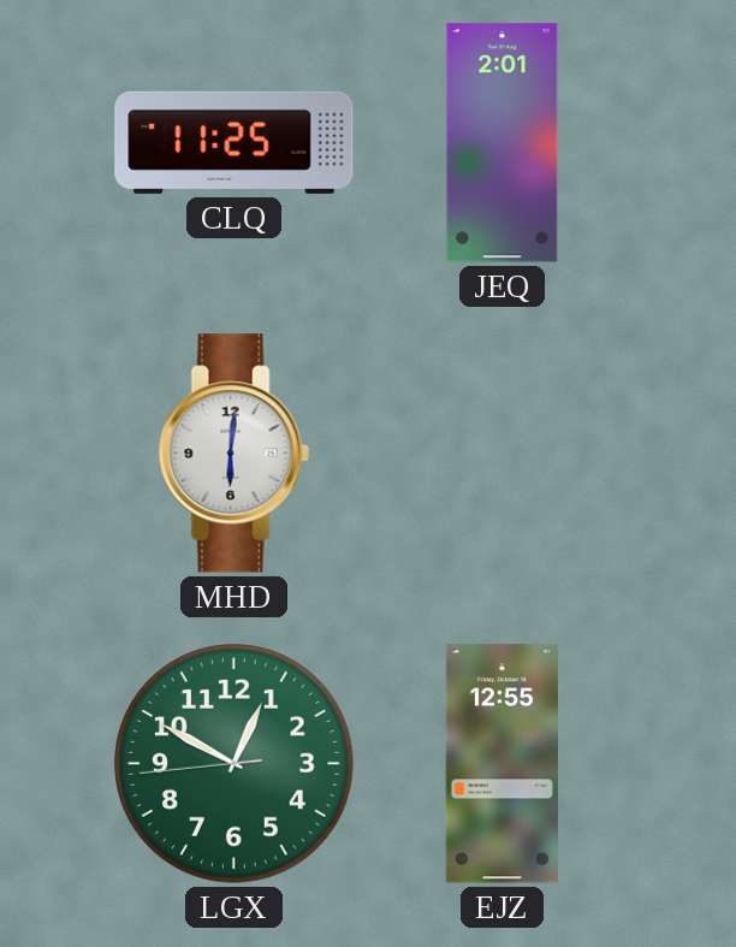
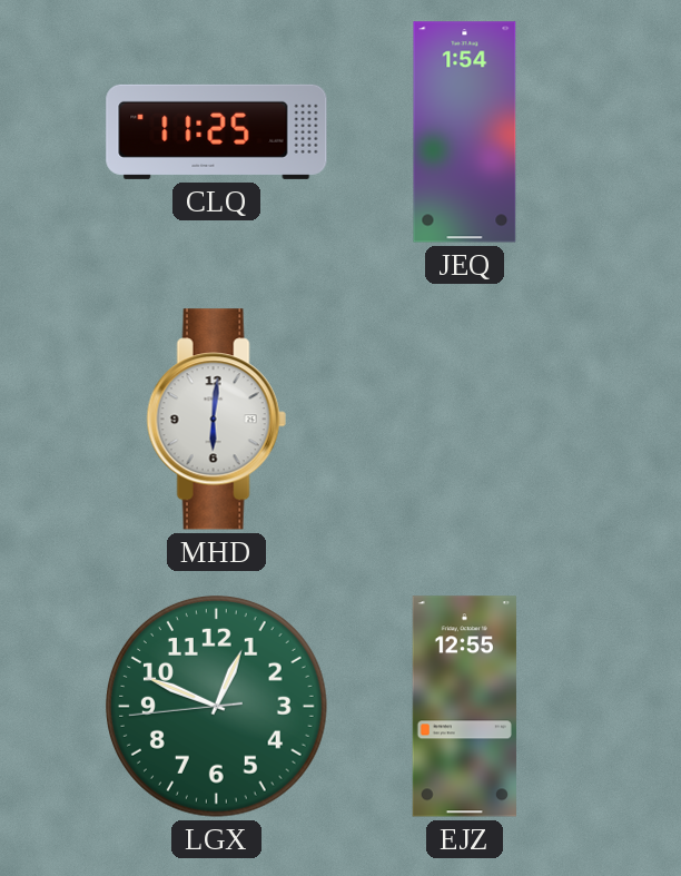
JEQ: 2:01 -> 1:54
LGX: 12:49 -> 12:48
